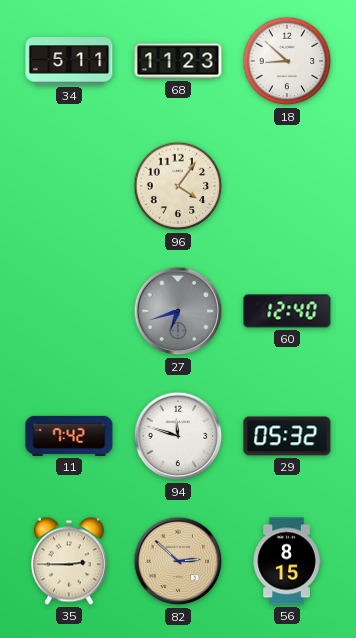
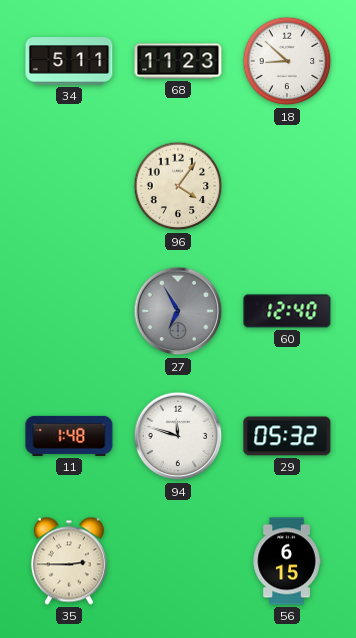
27: 6:42 -> 6:55
11: 7:42 -> 1:48
82: 2:52 -> none
56: 8:15 -> 6:15
